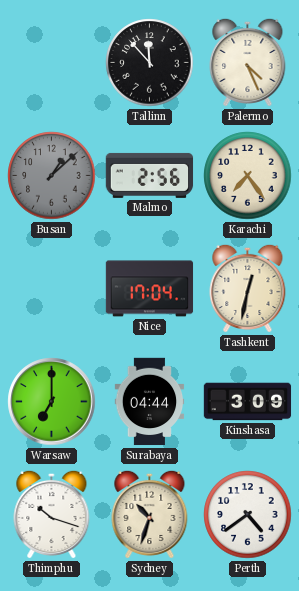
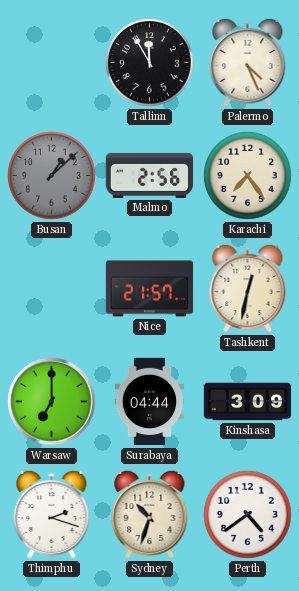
Tallinn: 11:53 -> 11:55
Nice: 17:04 -> 21:57
Thimphu: 10:18 -> 2:18
